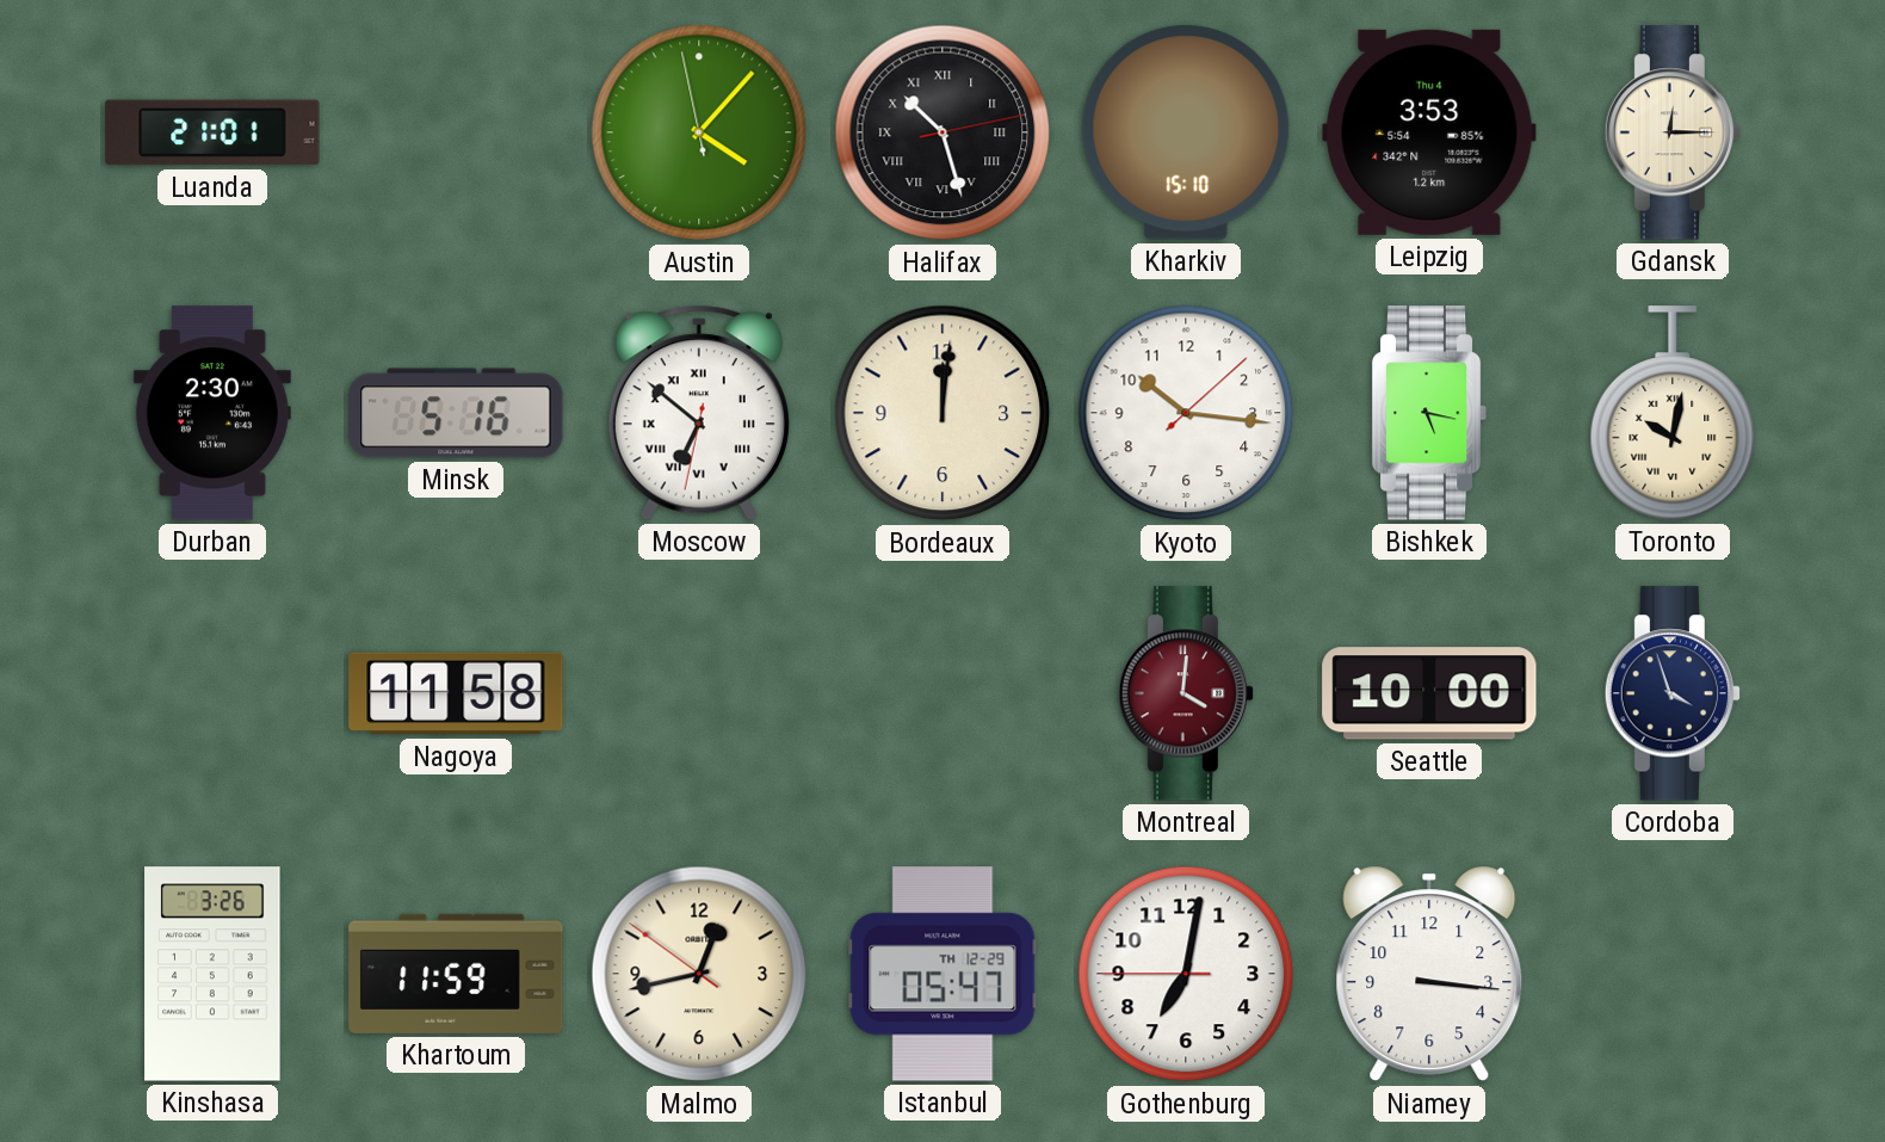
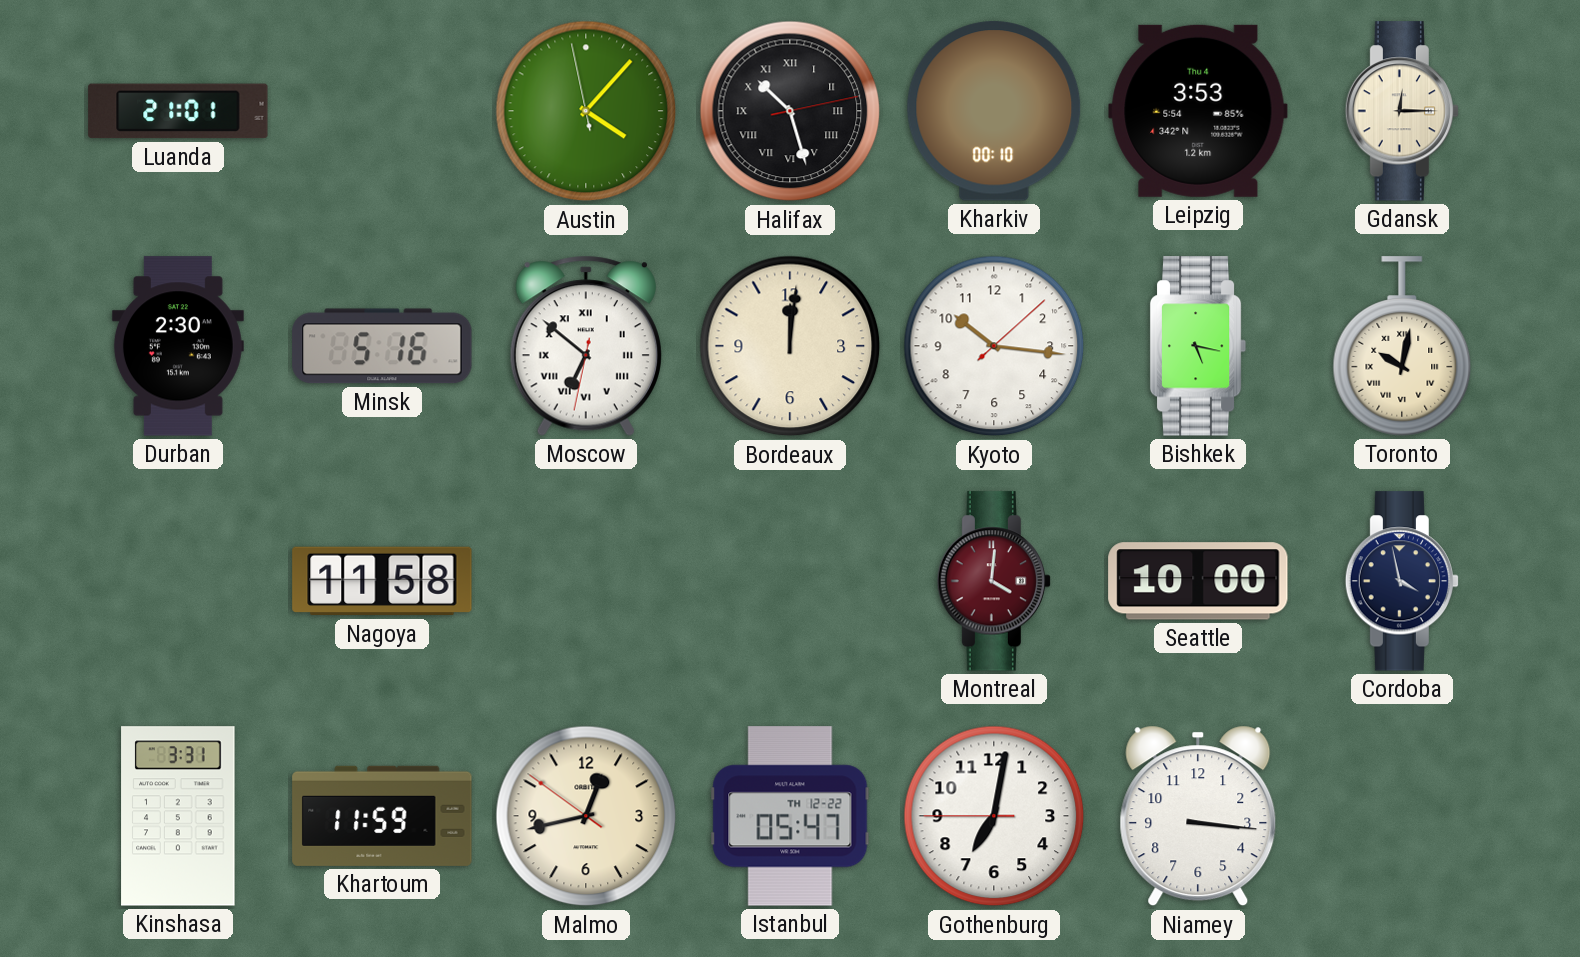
Kharkiv: 15:10 -> 00:10
Cordoba: 3:57 -> 3:58
Kinshasa: 3:26 -> 3:31
Istanbul date: TH 12-29 -> TH 12-22
